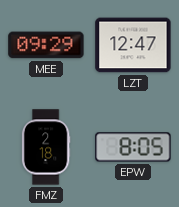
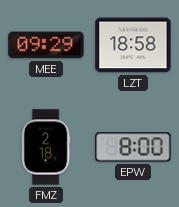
LZT: 12:47 -> 18:58
EPW: 8:05 -> 8:00
